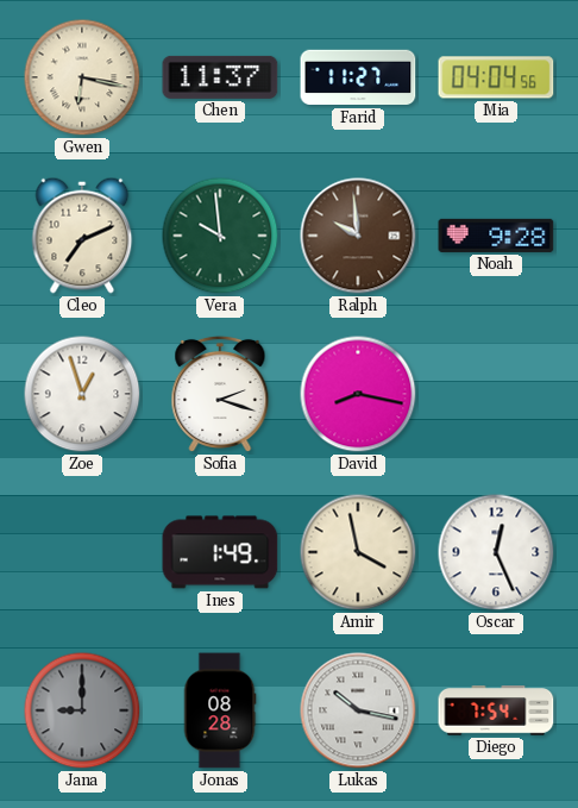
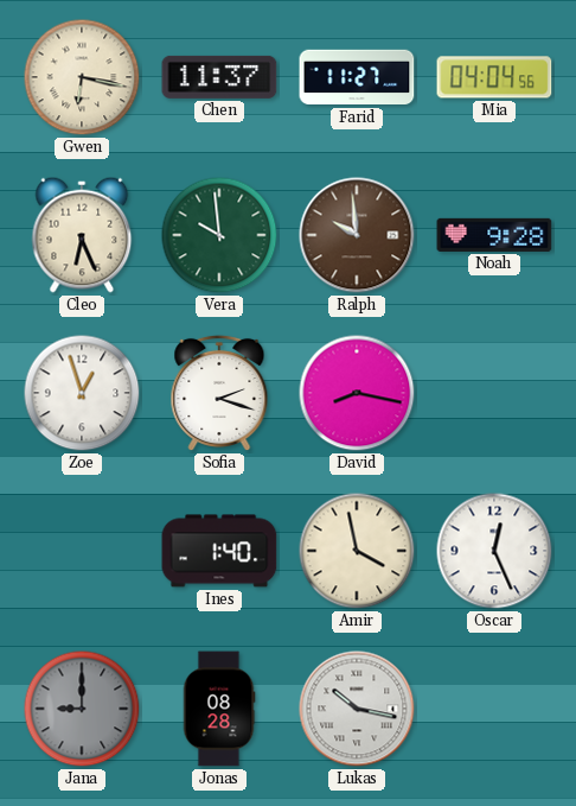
Cleo: 7:11 -> 6:26
Ines: 1:49 -> 1:40
Diego: 7:54 -> none
